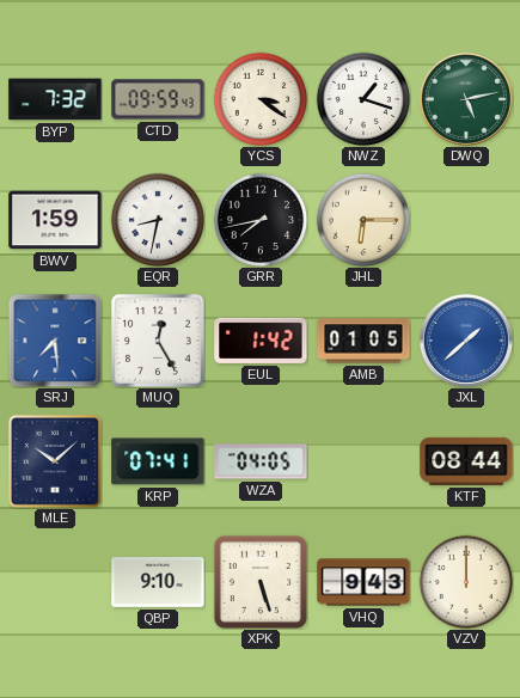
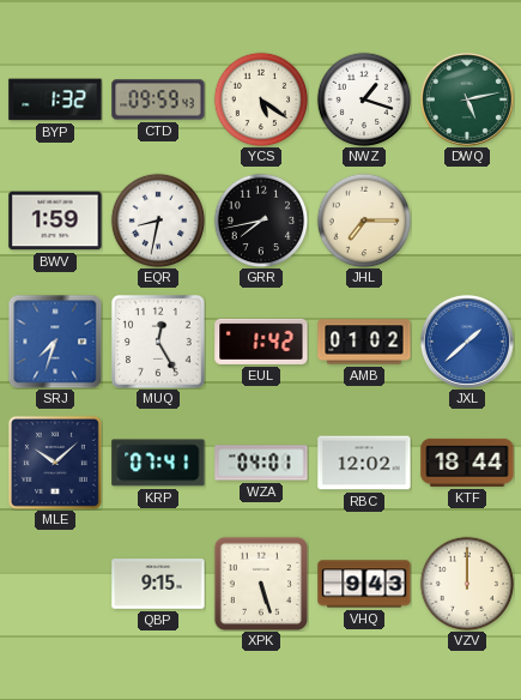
BYP: 7:32 -> 1:32
YCS: 3:21 -> 5:21
JHL: 6:15 -> 7:15
SRJ: 7:29 -> 7:33
AMB: 01:05 -> 01:02
WZA: 04:05 -> 04:01
RBC: none -> 12:02
KTF: 08:44 -> 18:44
QBP: 9:10 -> 9:15
